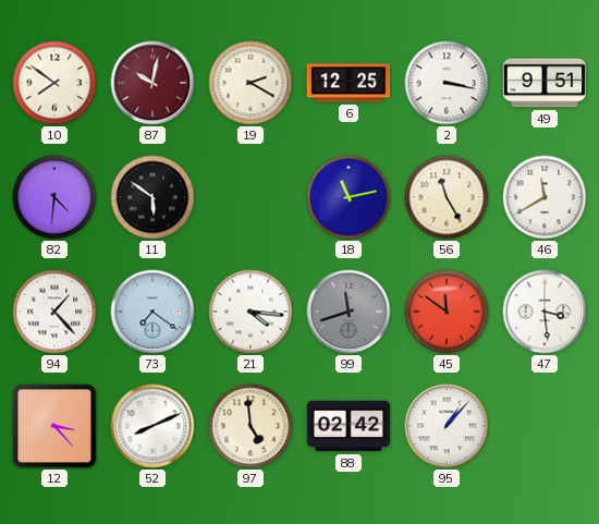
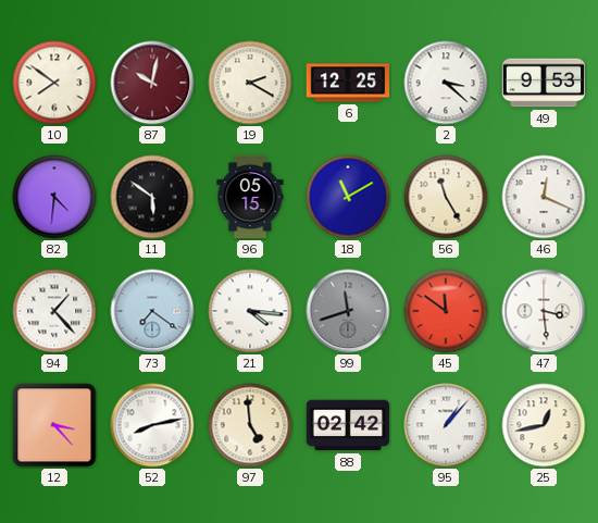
2: 3:17 -> 3:22
49: 9:51 -> 9:53
96: none -> 05:15
18: 11:13 -> 11:10
46: 11:40 -> 12:19
52: 8:11 -> 8:13
25: none -> 12:43
